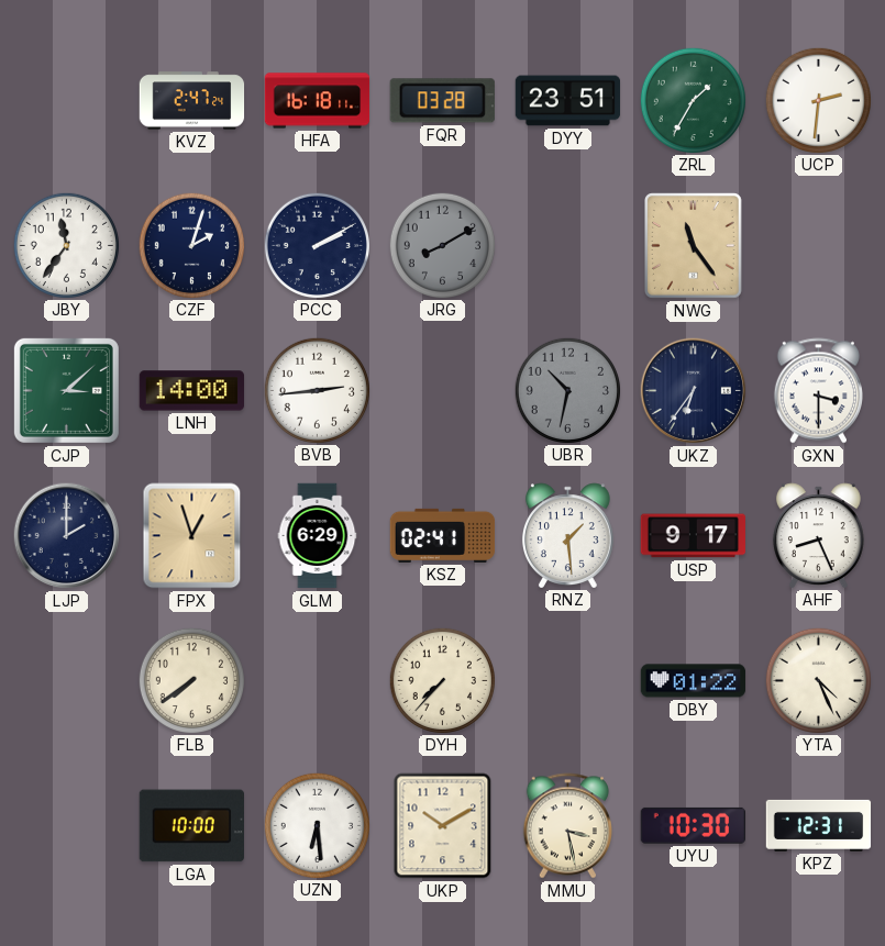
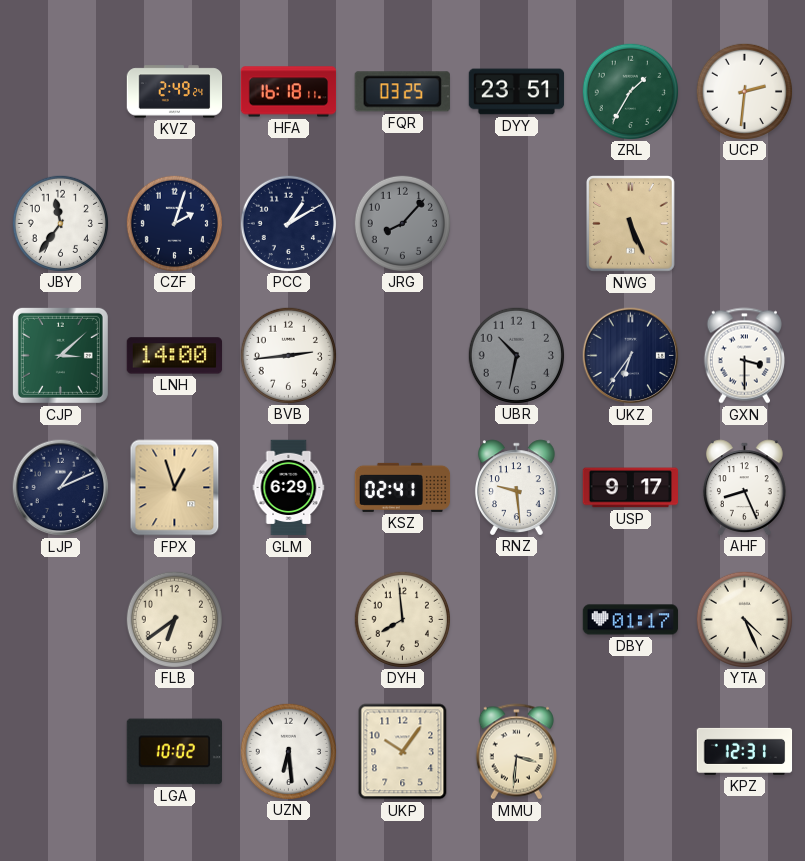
KVZ: 2:47 -> 2:49
FQR: 03:28 -> 03:25
PCC: 2:10 -> 1:10
JRG: 8:10 -> 8:07
NWG: 11:24 -> 5:26
LJP: 2:00 -> 1:11
RNZ: 1:29 -> 9:29
FLB: 7:39 -> 6:39
DYH: 7:37 -> 7:59
DBY: 01:22 -> 01:17
LGA: 10:00 -> 10:02
UKP: 10:10 -> 10:06
MMU: 3:28 -> 3:31
UYU: 10:30 -> none
